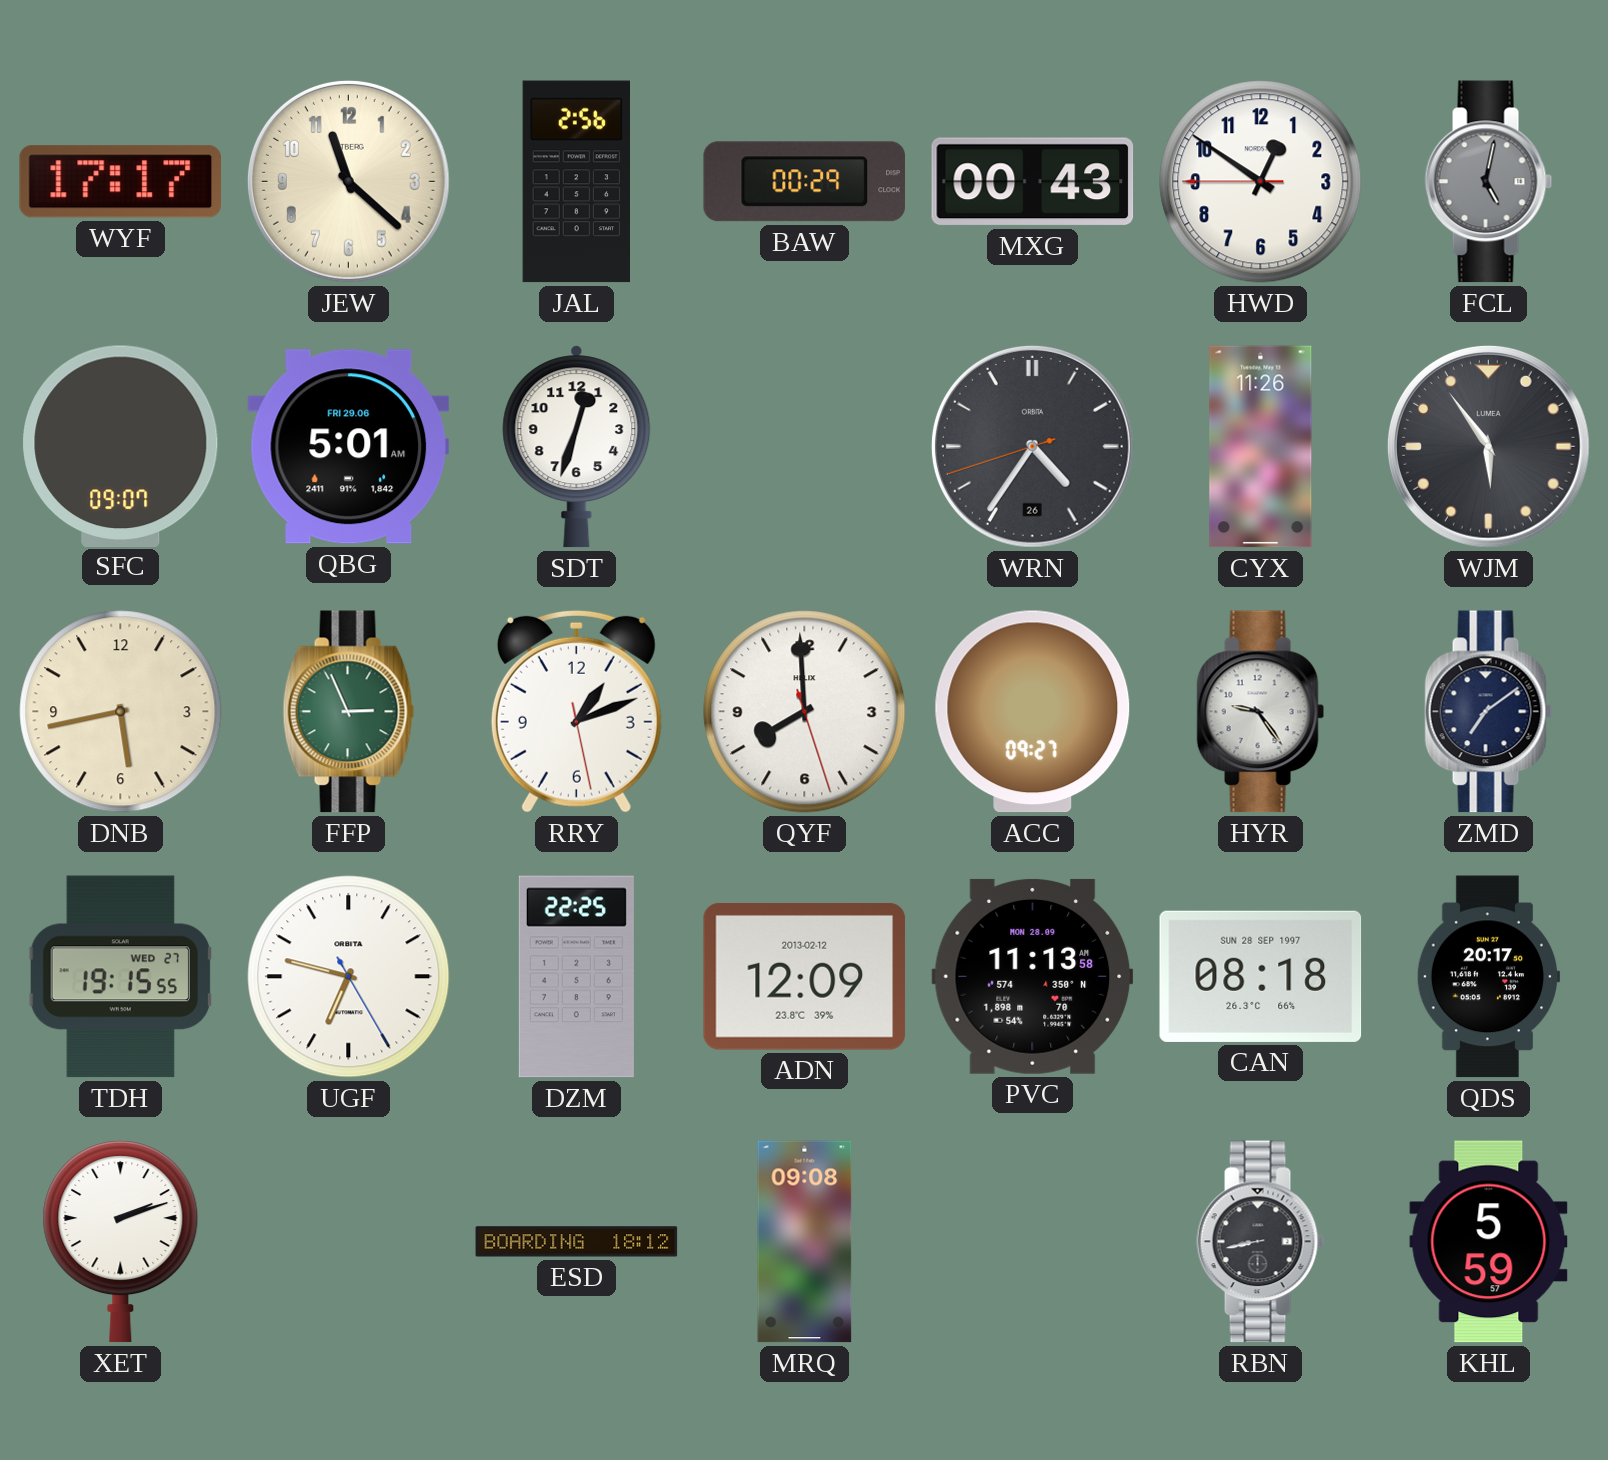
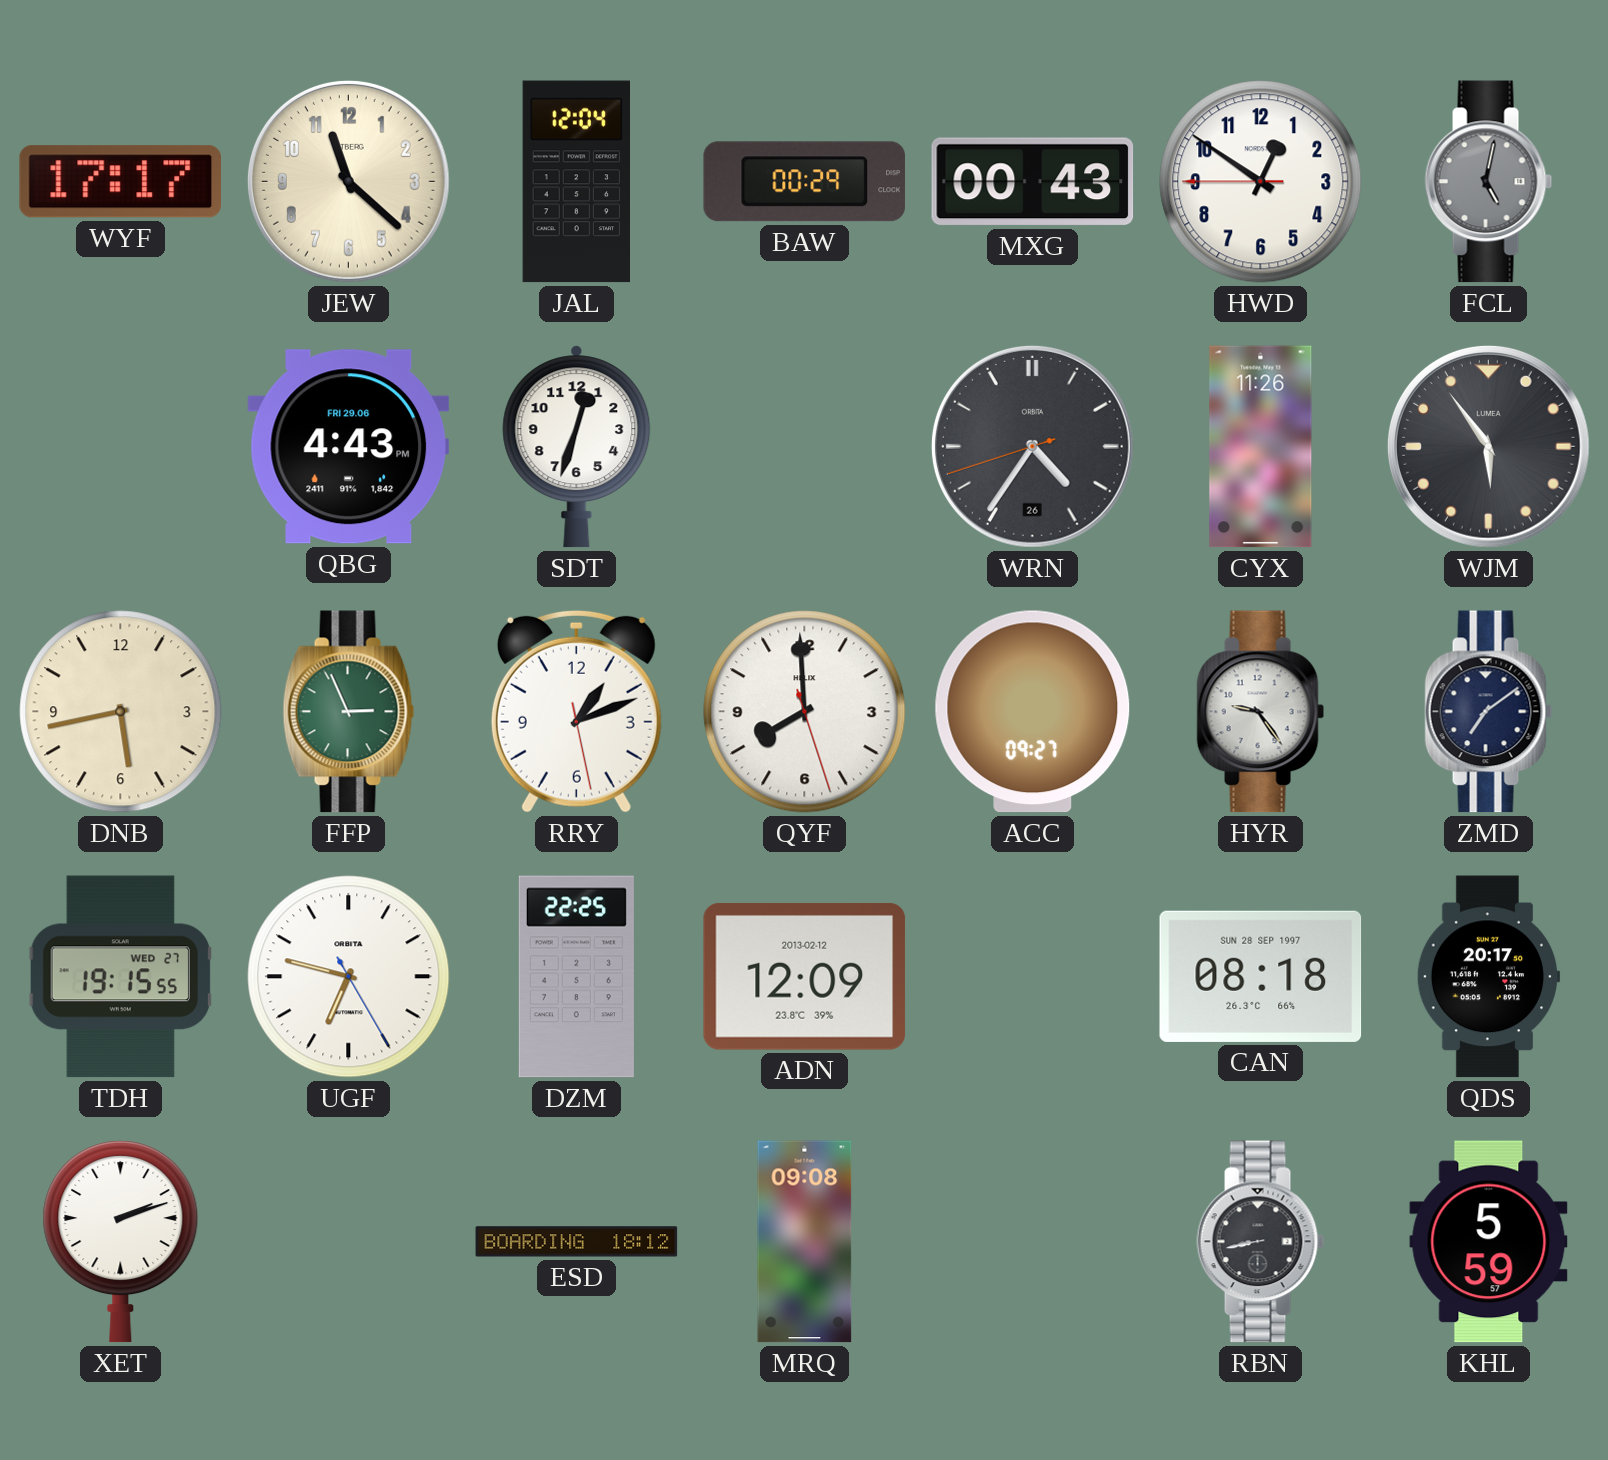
JAL: 2:56 -> 12:04
SFC: 09:07 -> none
QBG: 5:01 -> 4:43
PVC: 11:13 -> none
